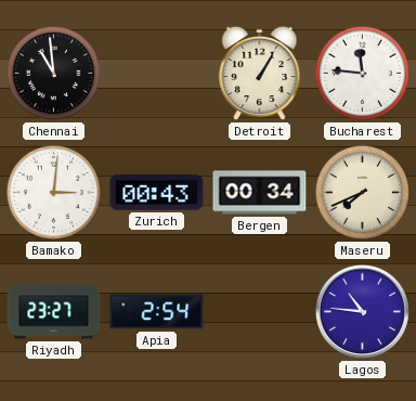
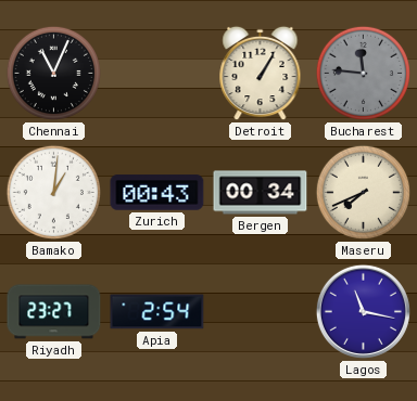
Chennai: 10:59 -> 11:04
Bucharest dial: white -> grey
Bamako: 3:01 -> 1:01
Lagos: 10:46 -> 11:17
